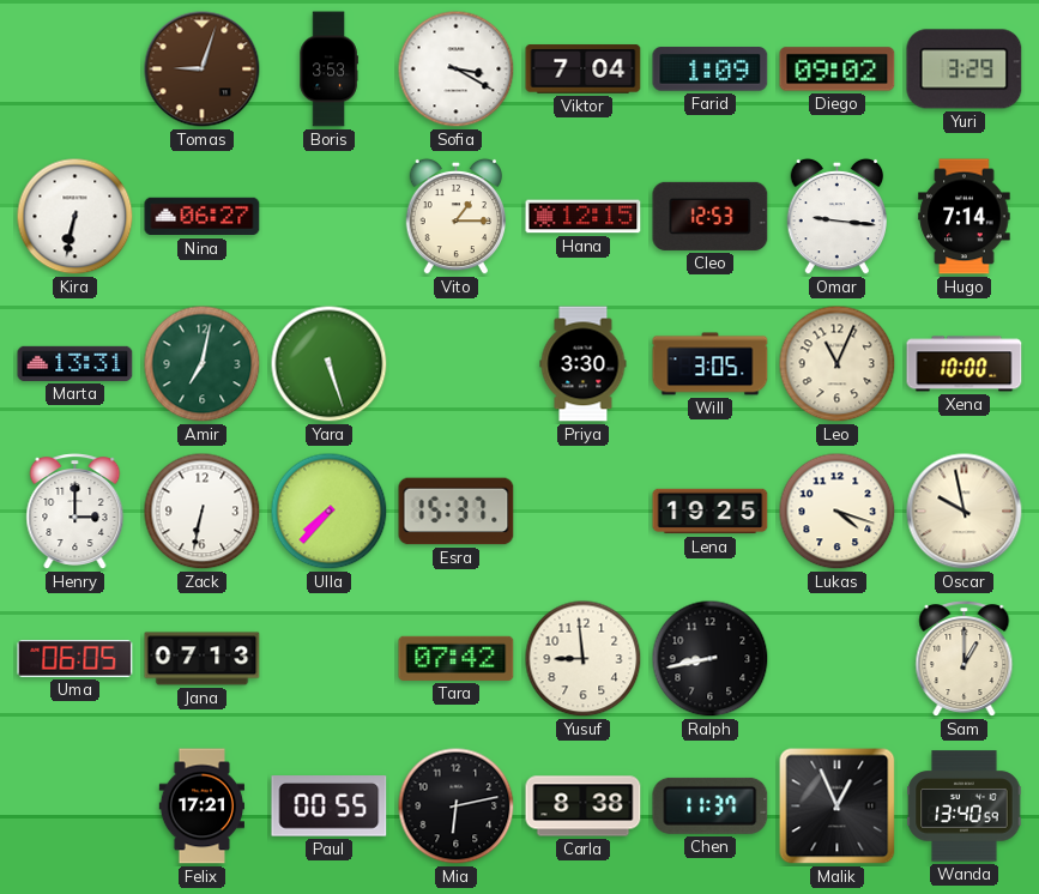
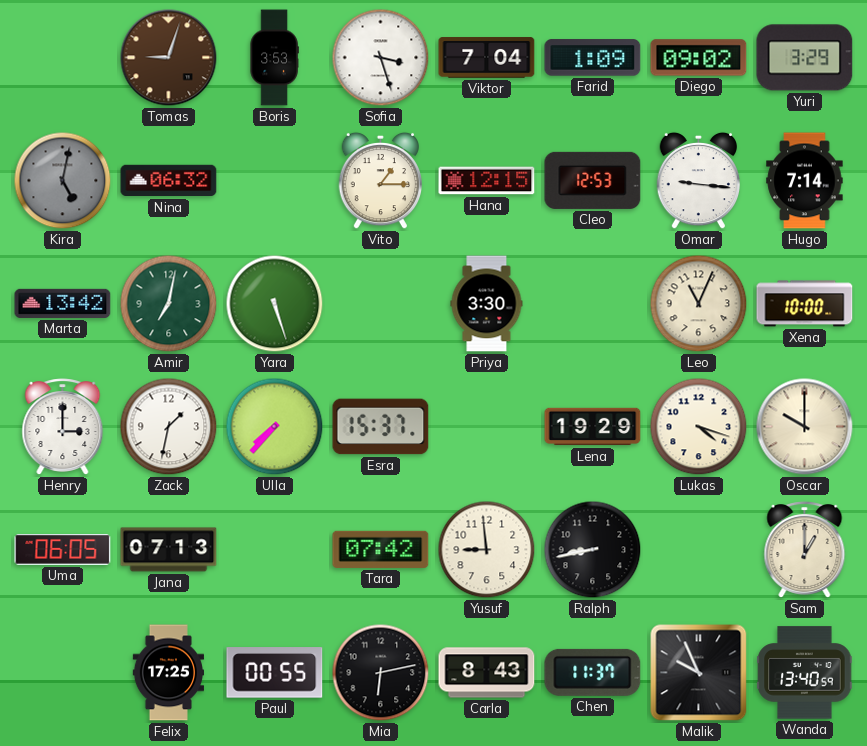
Sofia: 3:20 -> 3:27
Kira: 6:32 -> 5:02
Kira dial: white -> grey
Nina: 06:27 -> 06:32
Marta: 13:31 -> 13:42
Will: 3:05 -> none
Zack: 6:32 -> 1:32
Lena: 19:25 -> 19:29
Oscar: 9:58 -> 10:00
Felix: 17:21 -> 17:25
Carla: 8:38 -> 8:43
Malik: 12:56 -> 9:56
